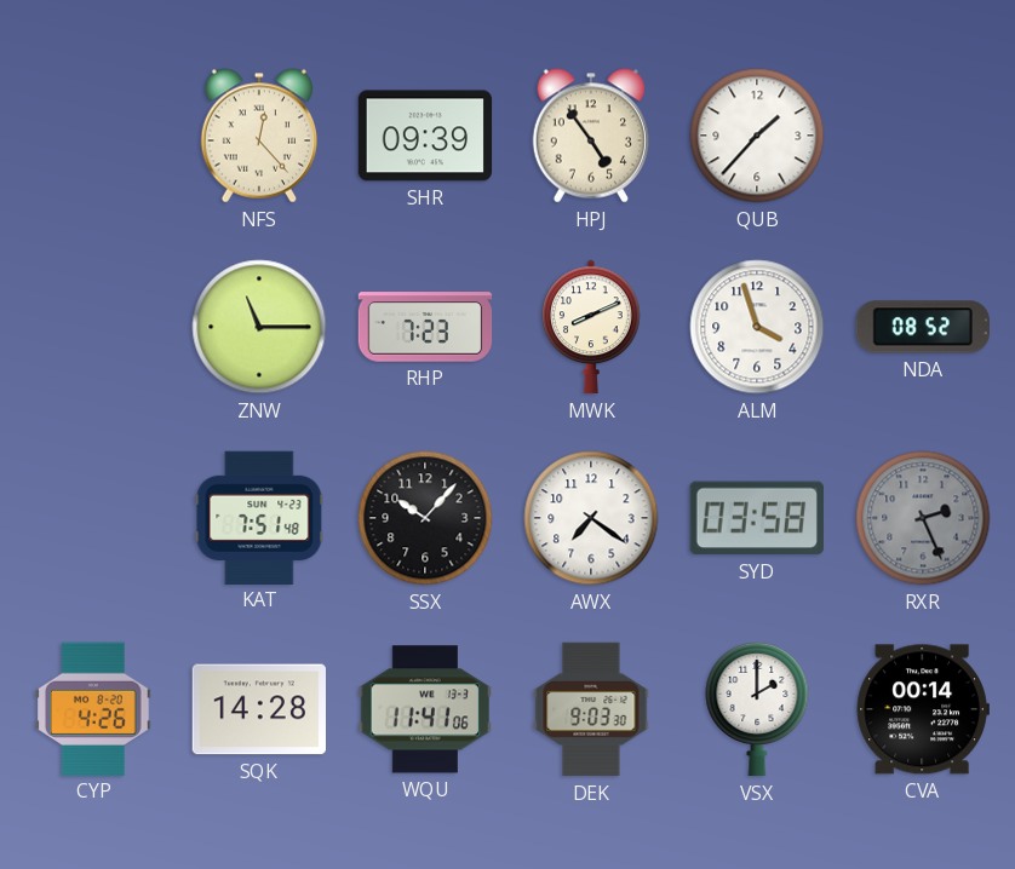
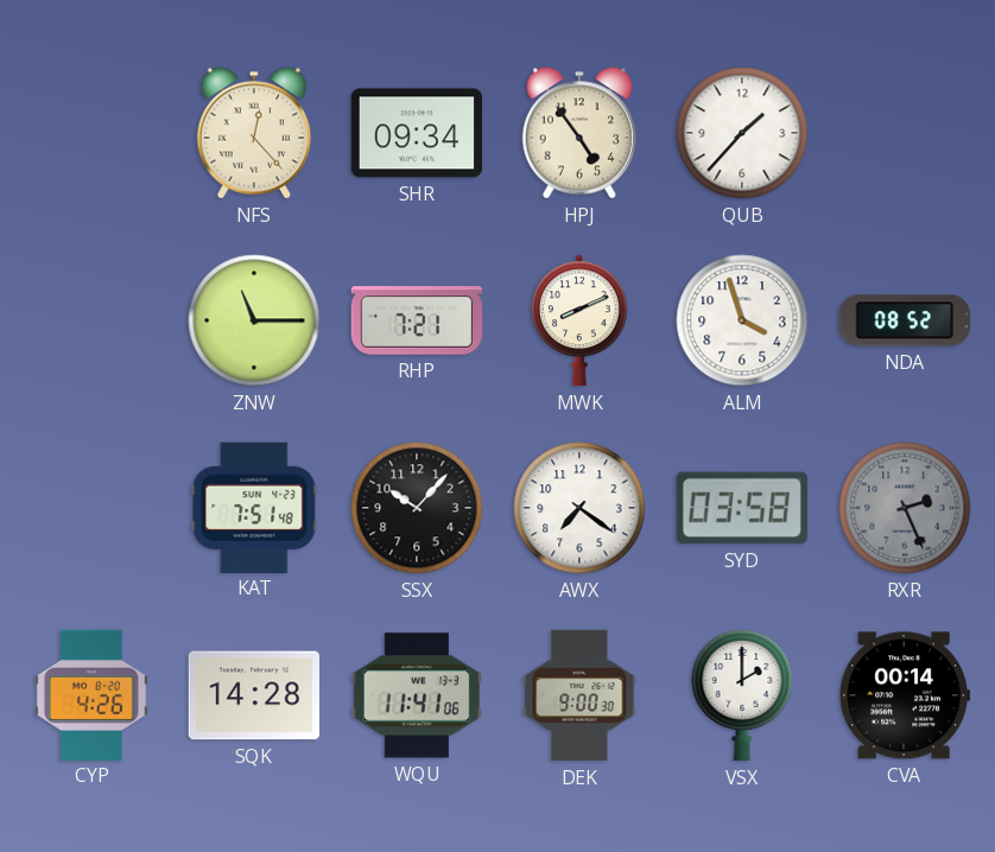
SHR: 09:39 -> 09:34
RHP: 7:23 -> 7:21
DEK: 9:03 -> 9:00
